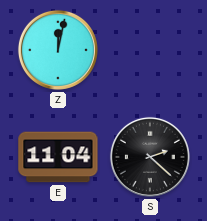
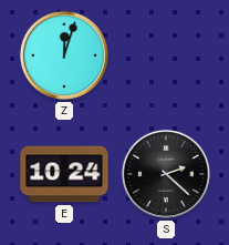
Z: 12:02 -> 12:03
E: 11:04 -> 10:24
